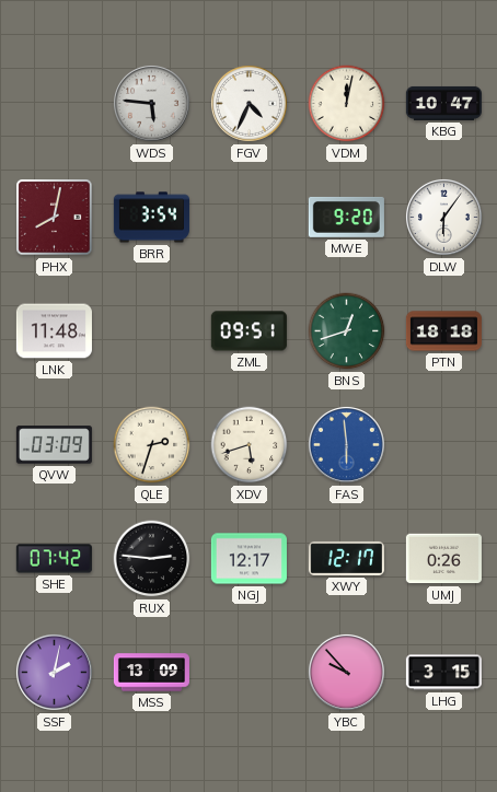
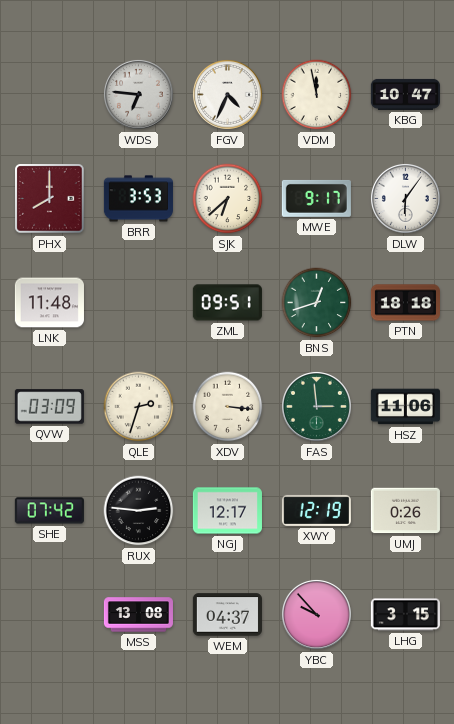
WDS: 5:46 -> 6:46
VDM: 12:02 -> 11:58
PHX: 8:02 -> 8:00
BRR: 3:54 -> 3:53
SJK: none -> 6:38
MWE: 9:20 -> 9:17
XDV: 5:42 -> 3:16
FAS: 5:59 -> 2:59
FAS dial: blue -> green
HSZ: none -> 11:06
XWY: 12:17 -> 12:19
SSF: 2:02 -> none
MSS: 13:09 -> 13:08
WEM: none -> 04:37
